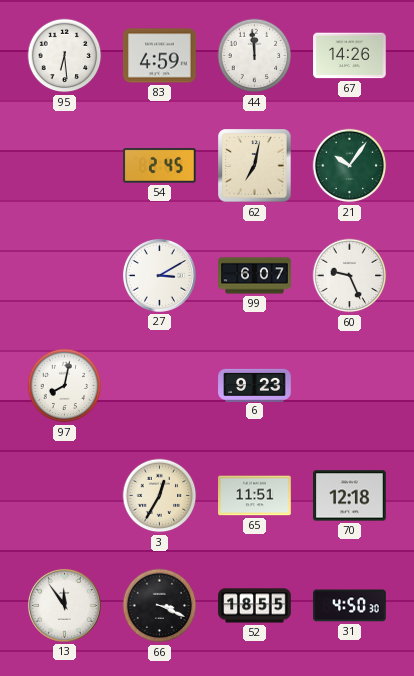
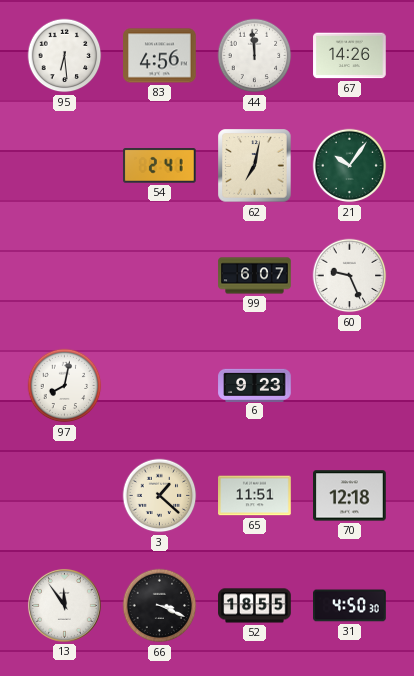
83: 4:59 -> 4:56
54: 2:45 -> 2:41
27: 3:10 -> none
3: 12:35 -> 1:22
